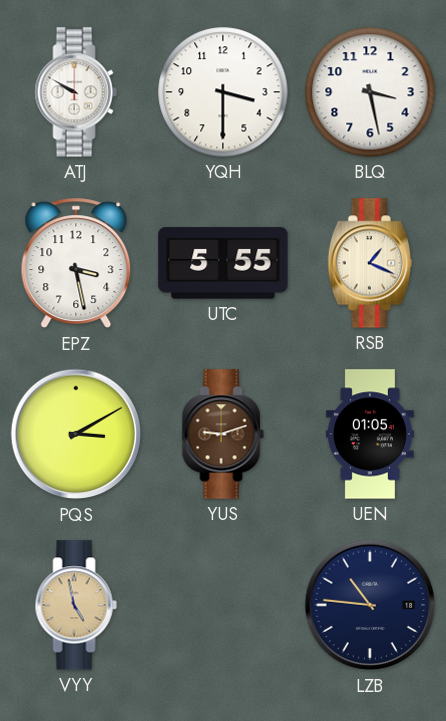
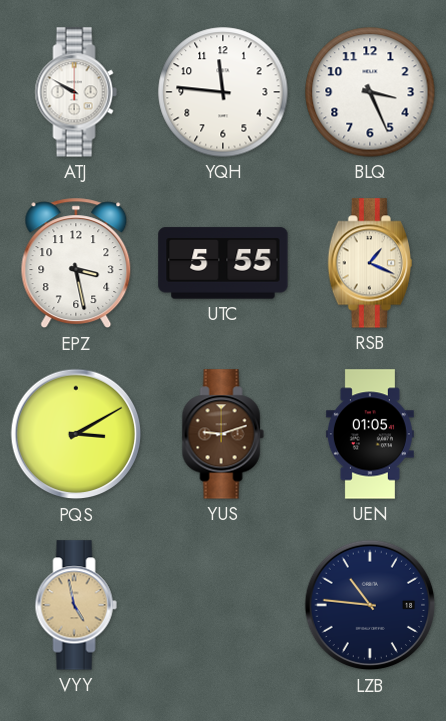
YQH: 3:30 -> 11:46
BLQ: 3:28 -> 3:26
